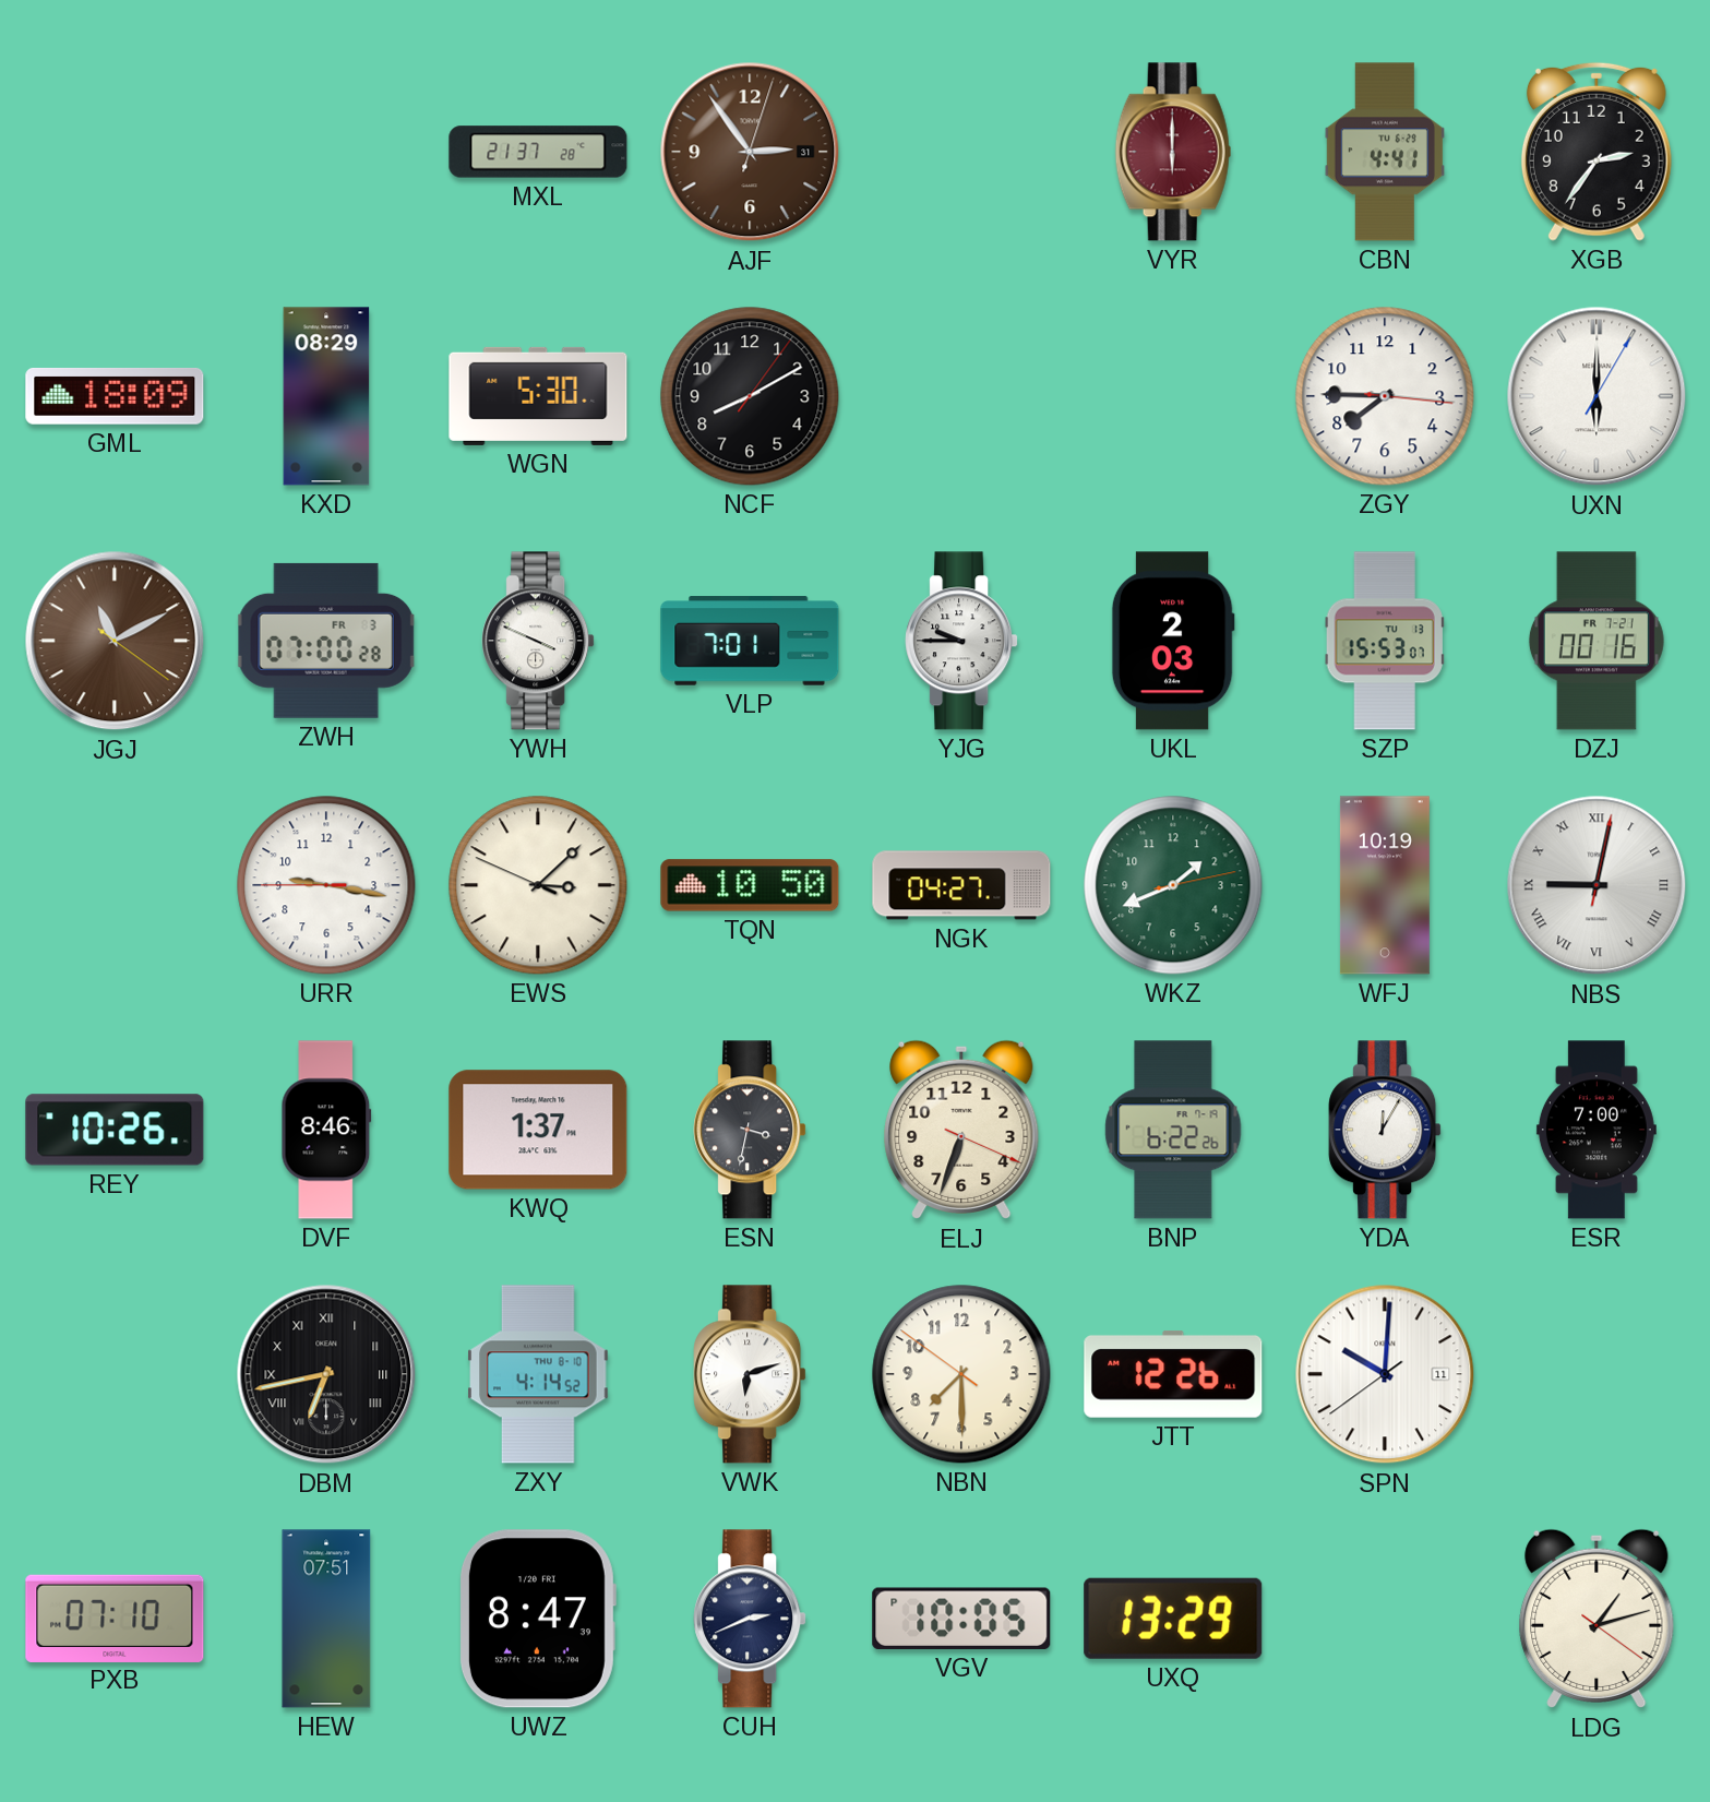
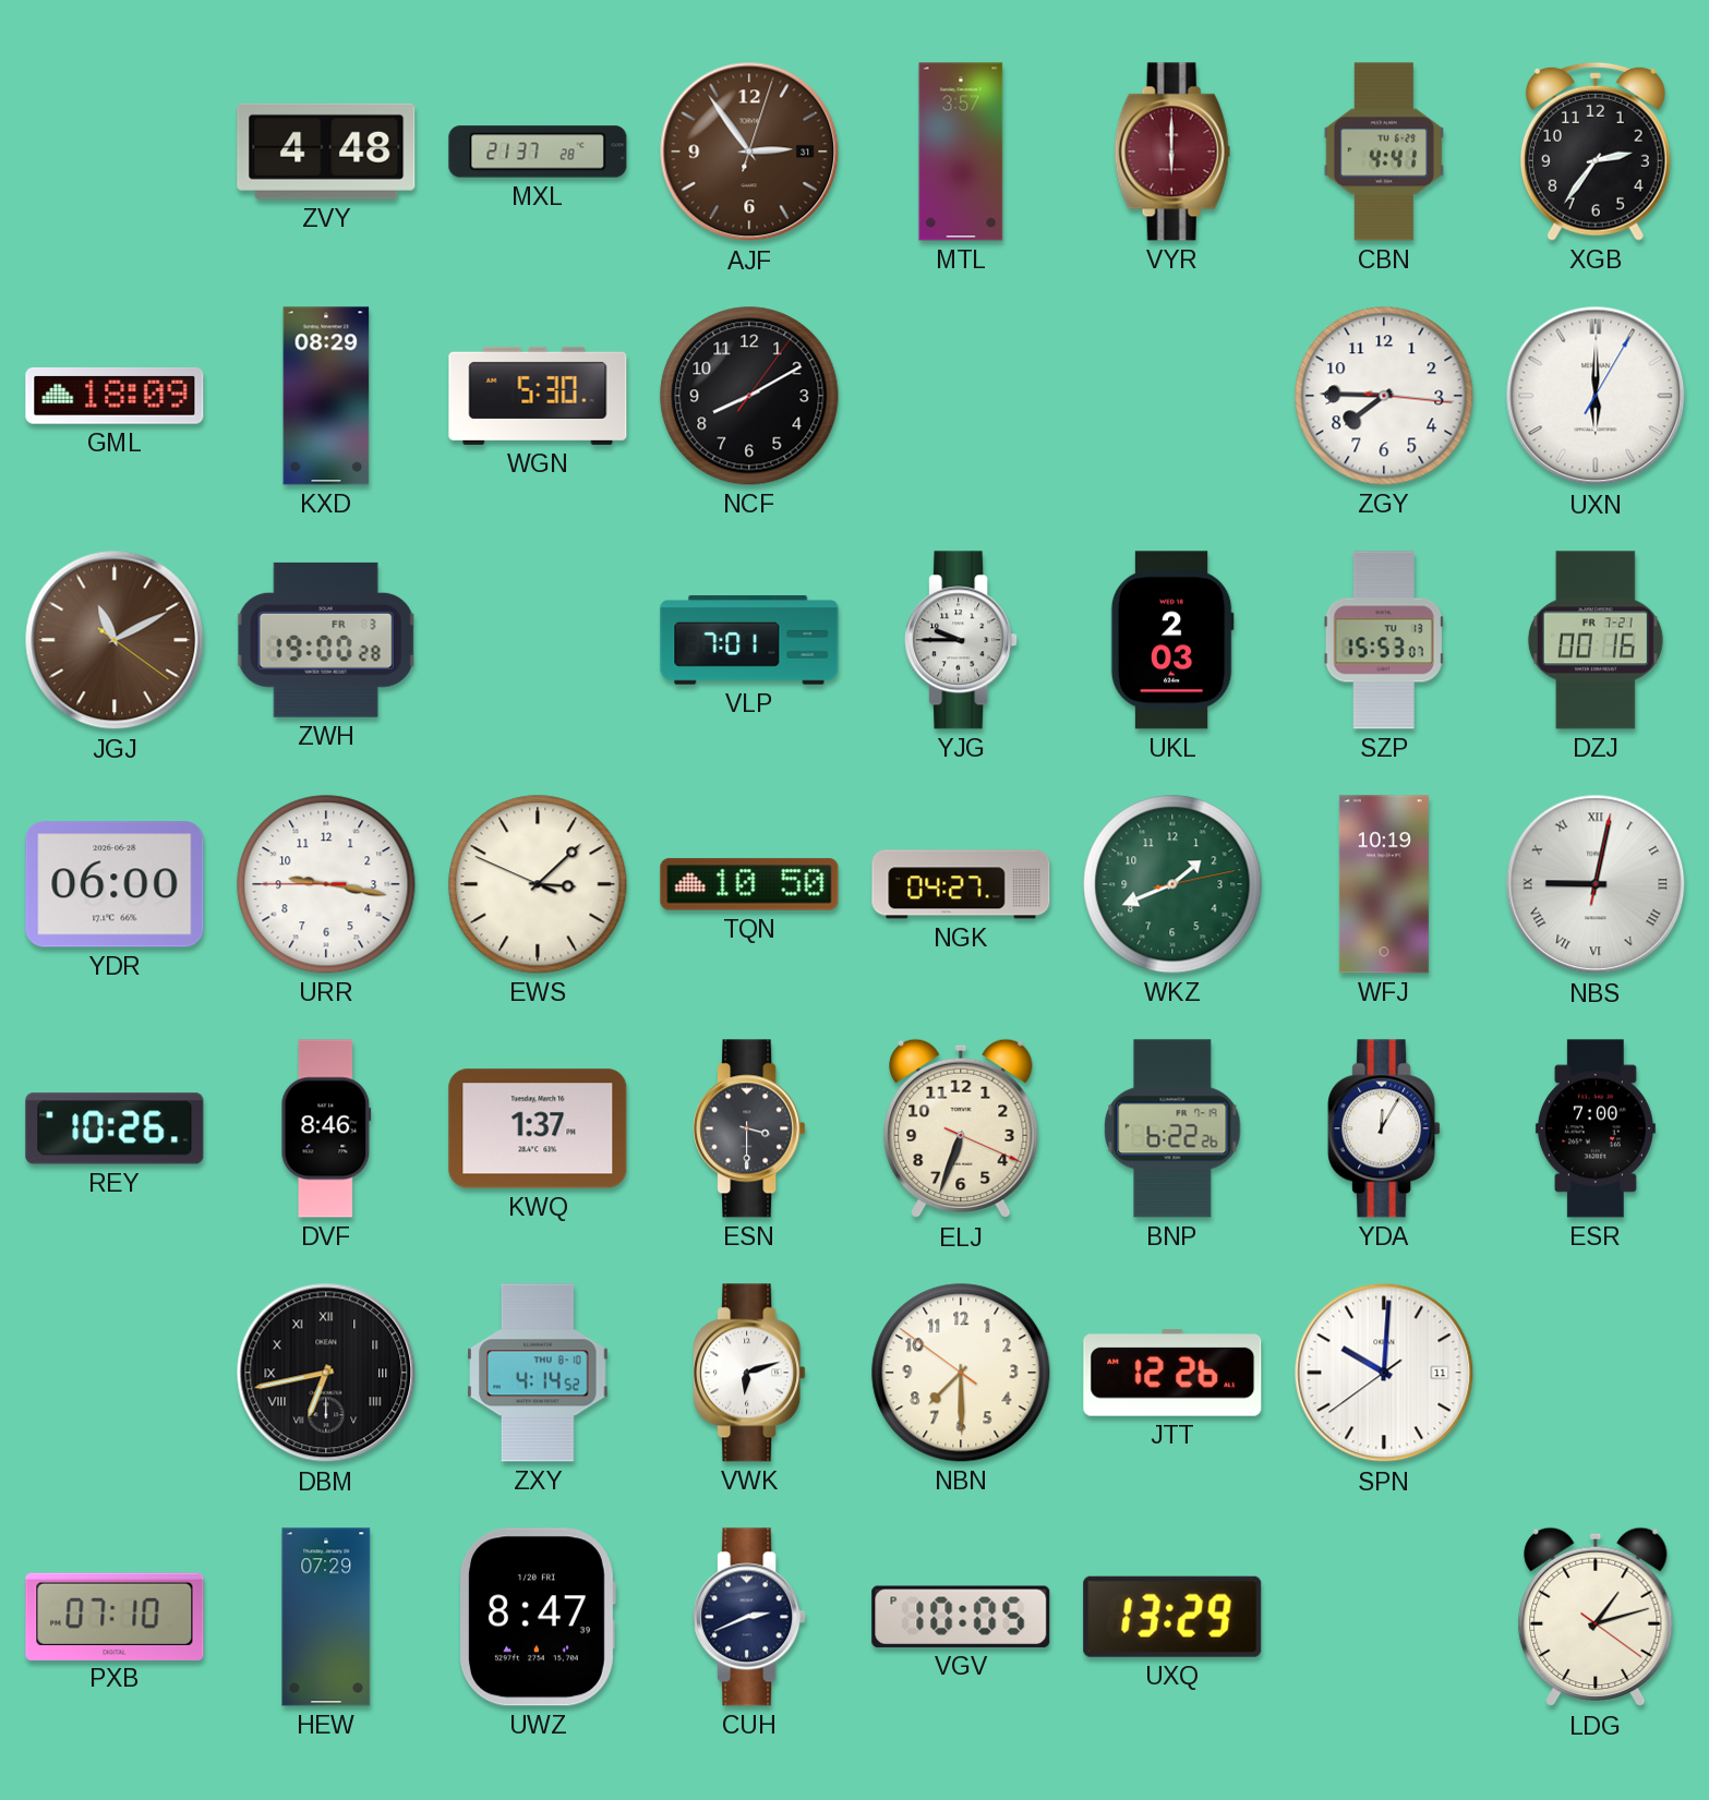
ZVY: none -> 4:48
MTL: none -> 3:57
ZWH: 07:00 -> 19:00
YWH: 3:49 -> none
YDR: none -> 06:00
ESN: 3:32 -> 3:30
HEW: 07:51 -> 07:29
